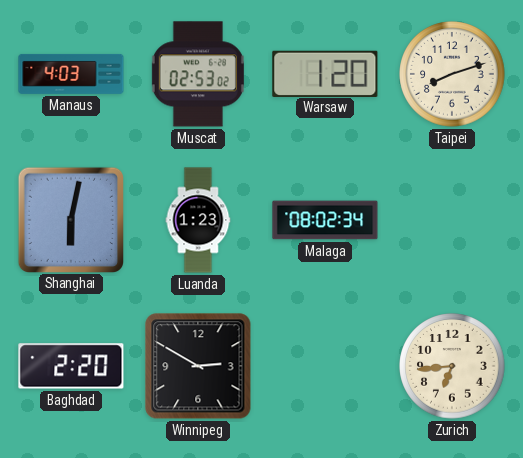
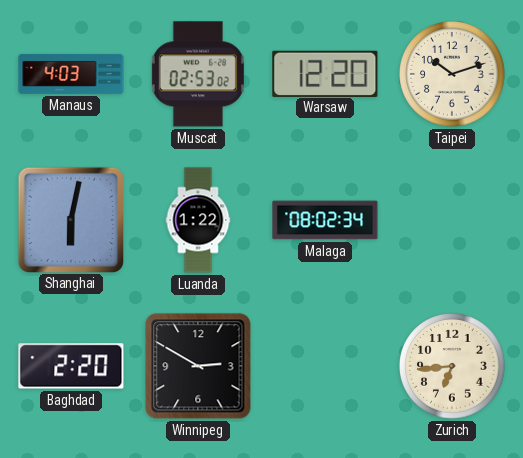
Warsaw: 1:20 -> 12:20
Taipei: 8:12 -> 10:12
Luanda: 1:23 -> 1:22
